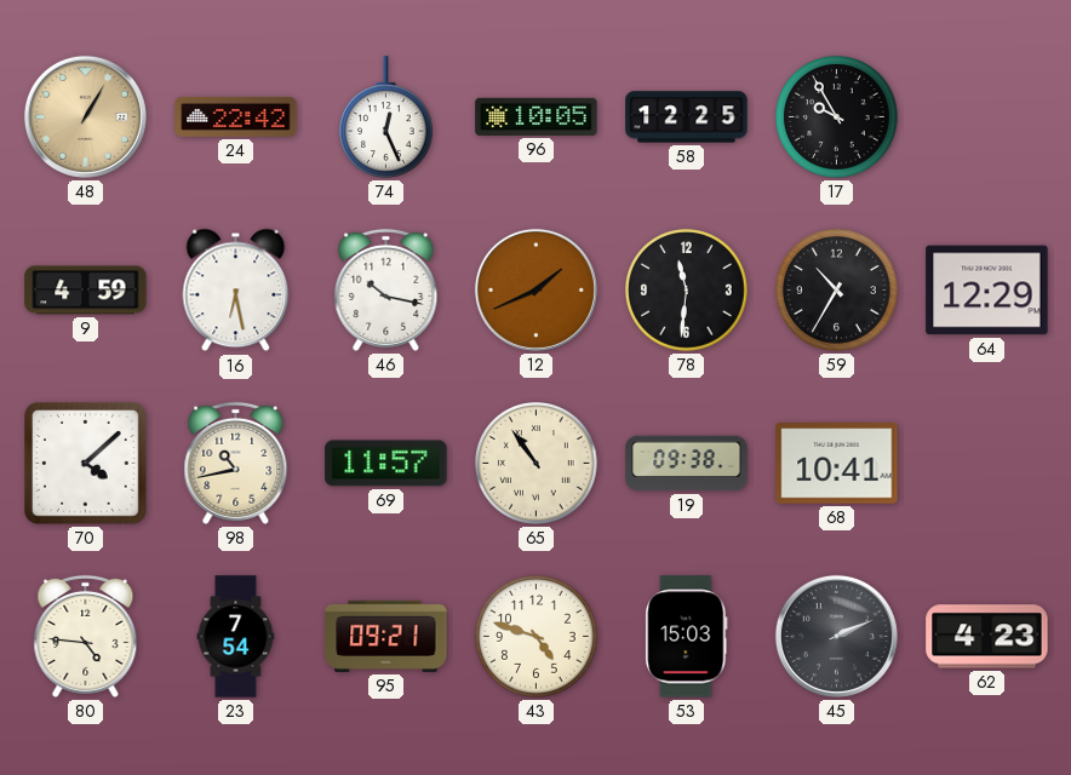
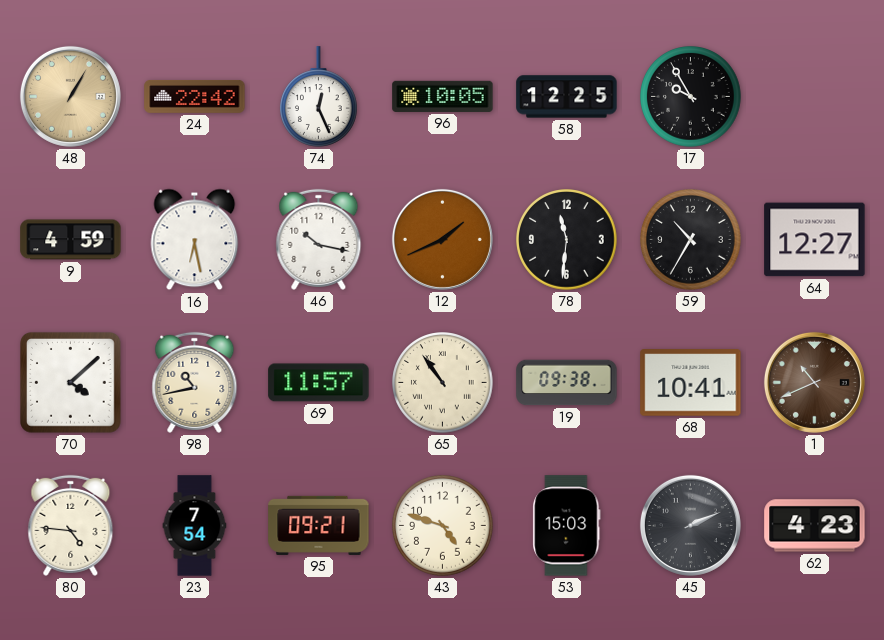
64: 12:29 -> 12:27
1: none -> 10:41
